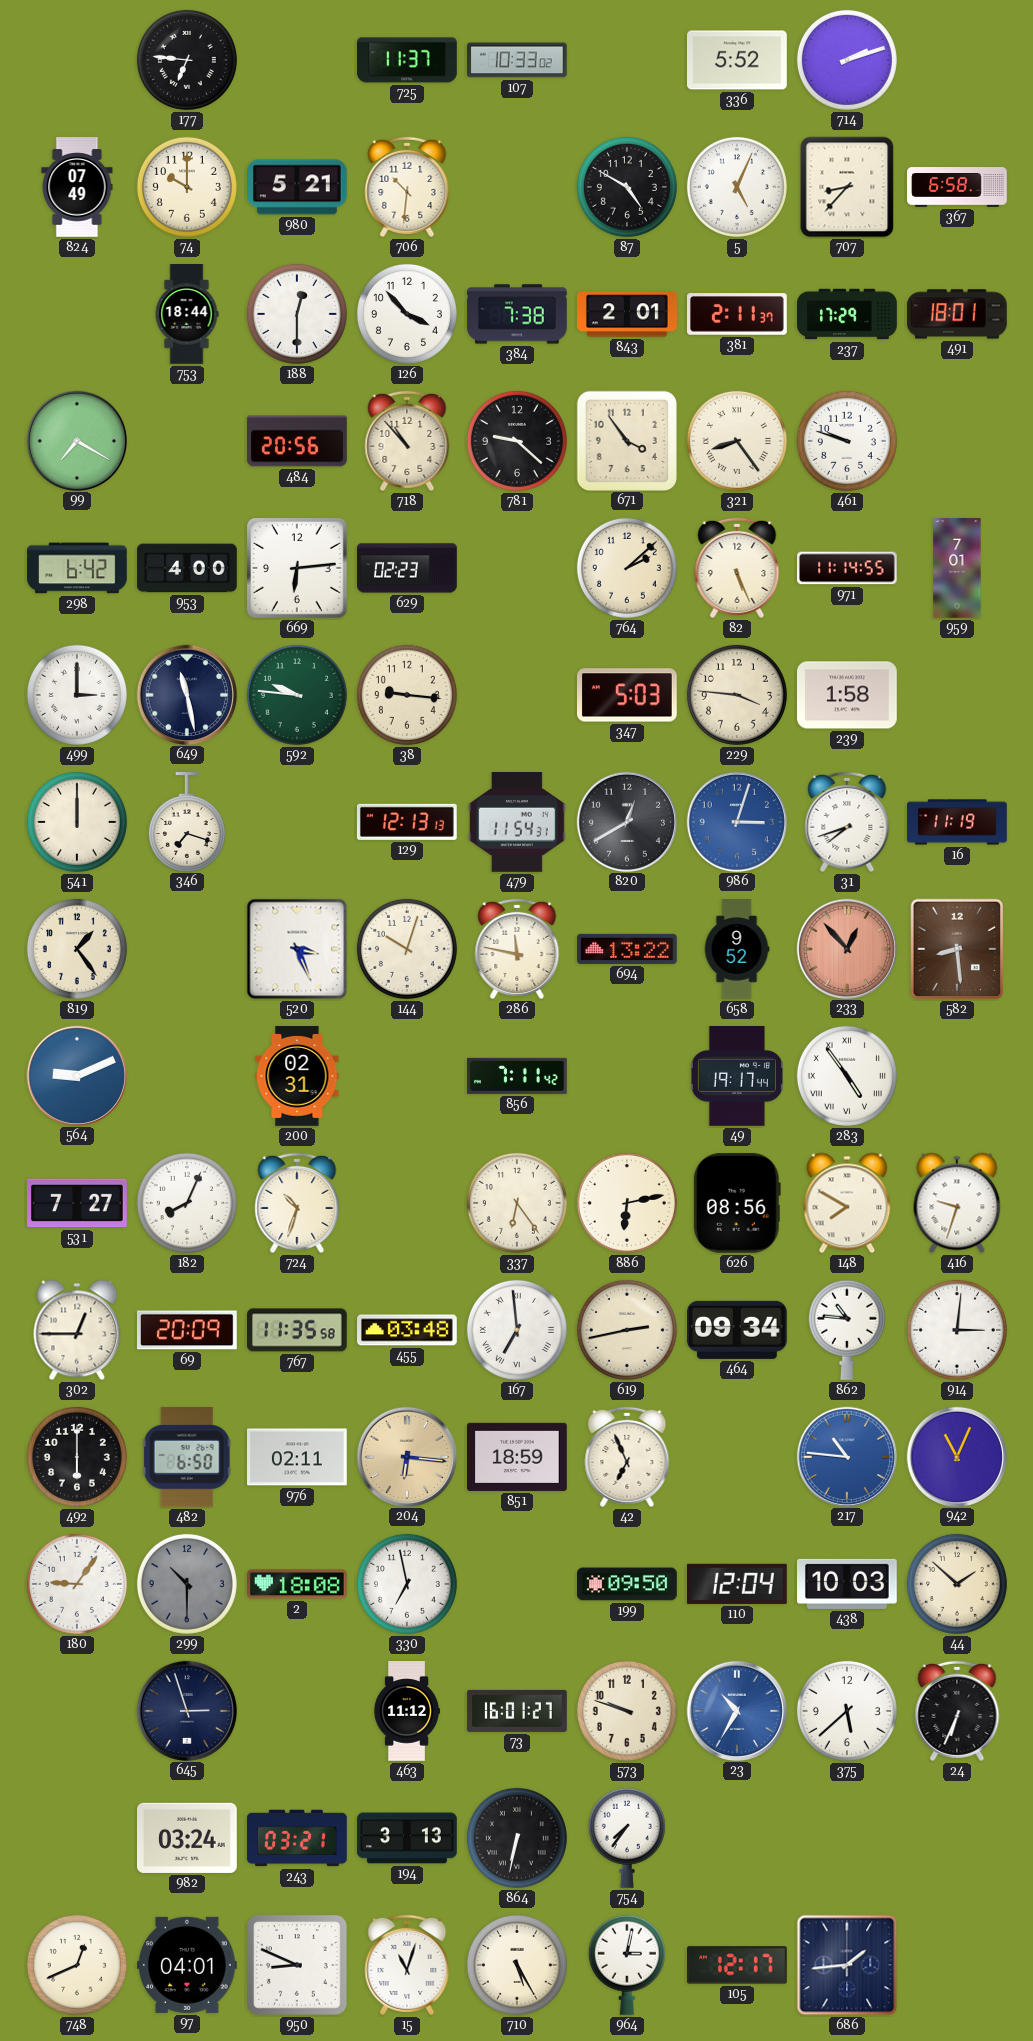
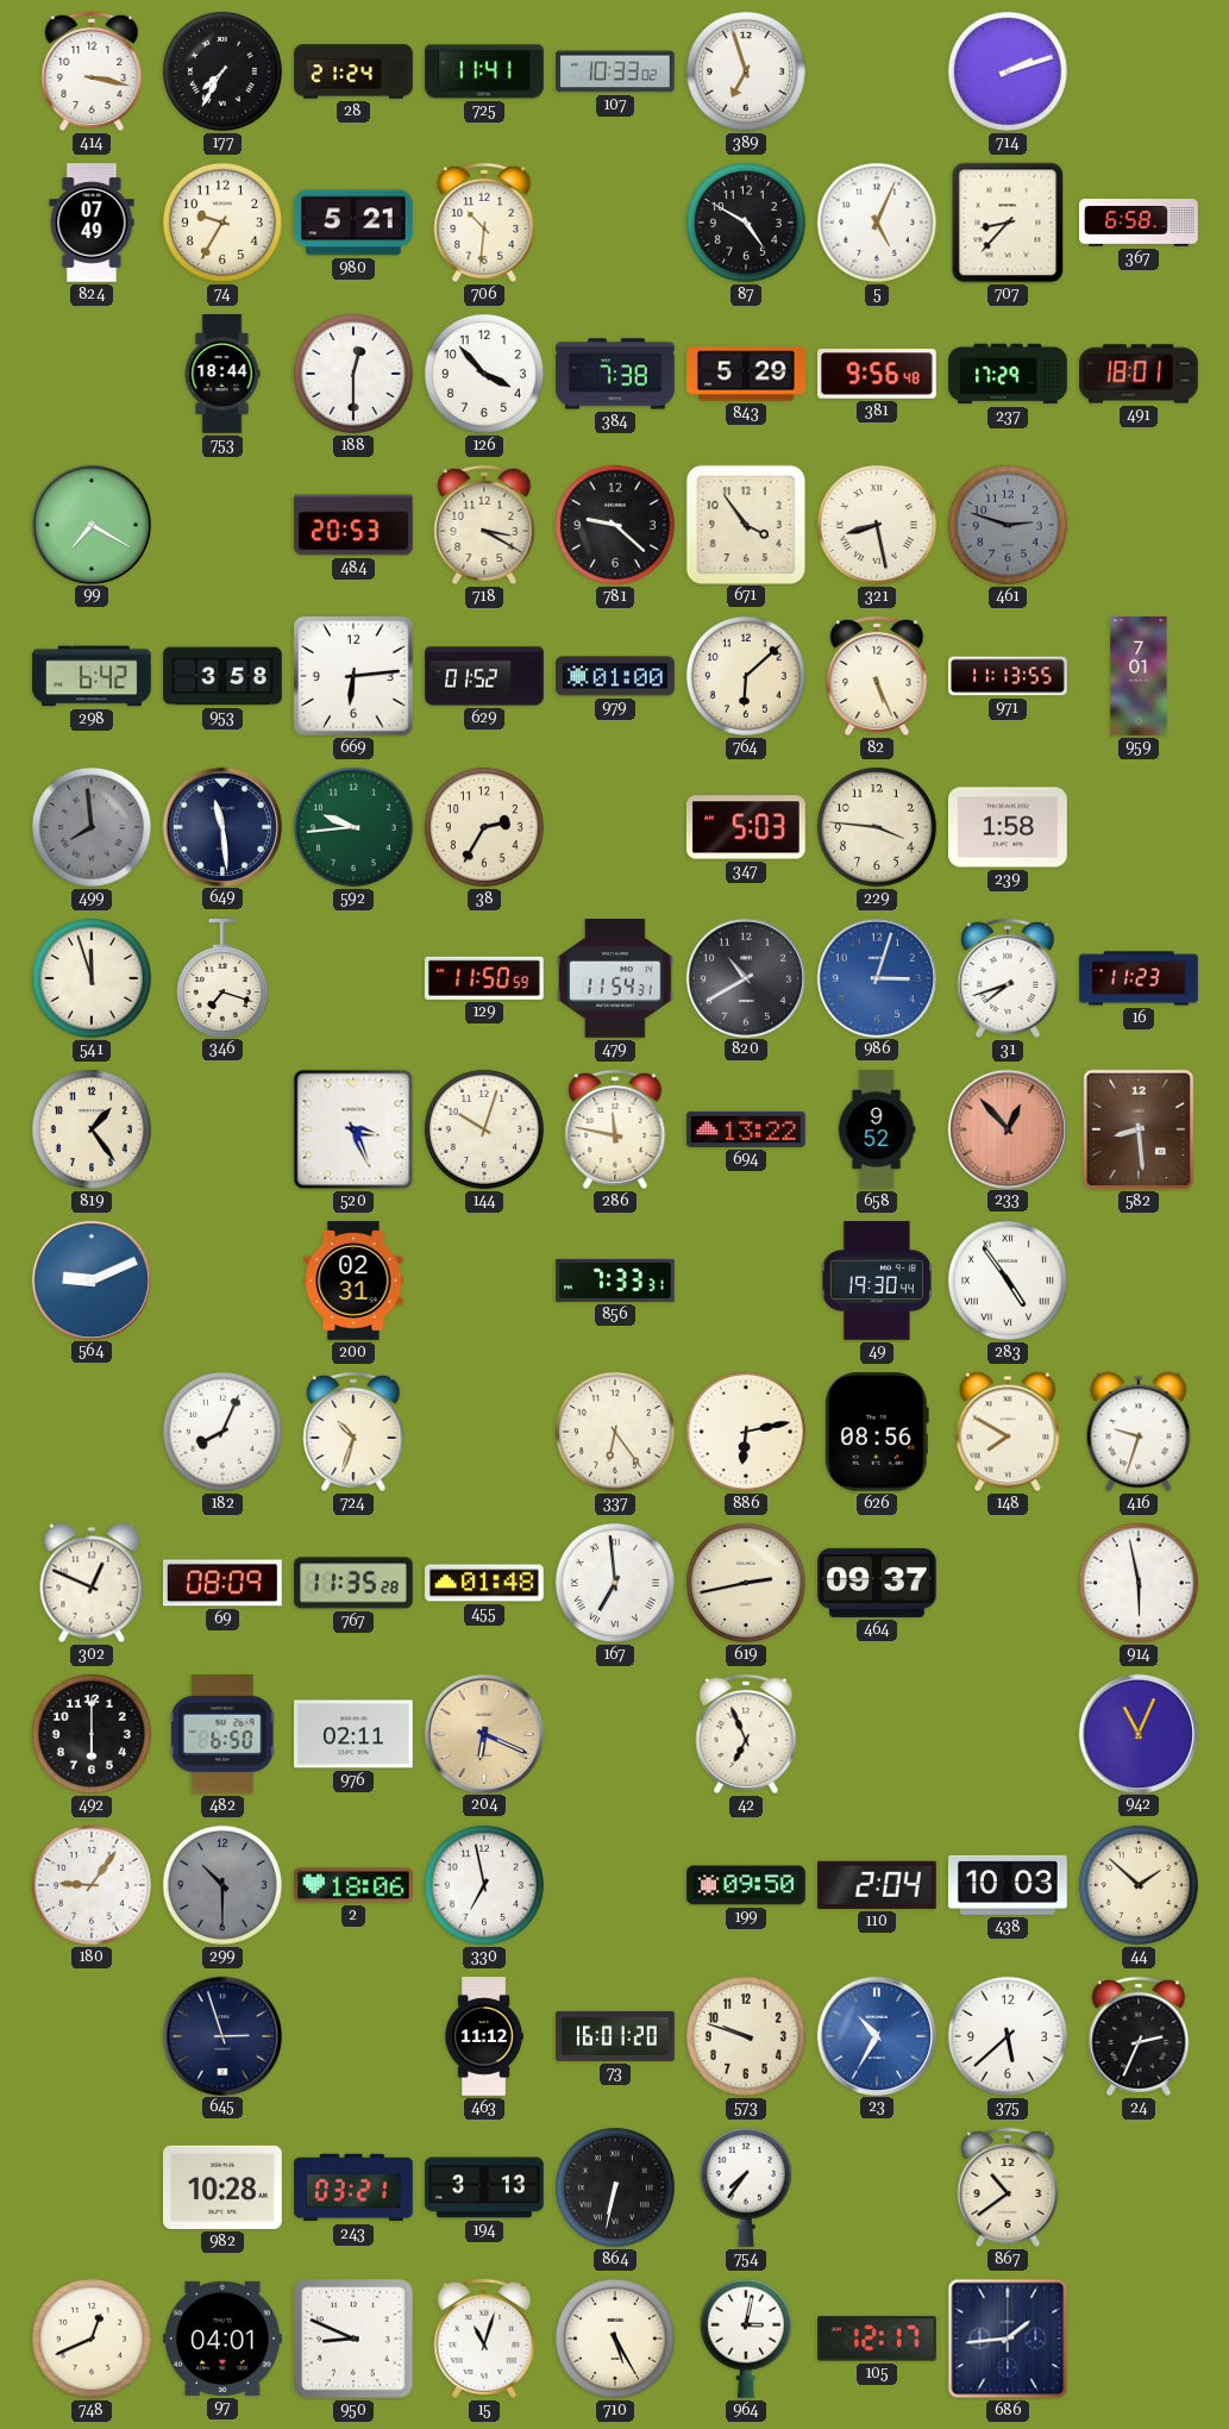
414: none -> 3:17
177: 6:46 -> 7:35
28: none -> 21:24
725: 11:37 -> 11:41
389: none -> 6:57
336: 5:52 -> none
74: 10:00 -> 9:35
843: 2:01 -> 5:29
381: 2:11 -> 9:56
484: 20:56 -> 20:53
718: 10:53 -> 3:20
321: 8:24 -> 8:28
461: 9:48 -> 2:48
461 dial: white -> grey
953: 4:00 -> 3:58
629: 02:23 -> 01:52
979: none -> 01:00
764: 2:08 -> 6:08
971: 11:14 -> 11:13
499: 3:00 -> 7:59
499 dial: white -> grey
649: 11:28 -> 11:29
592: 9:46 -> 9:44
38: 9:16 -> 2:35
541: 12:00 -> 11:57
129: 12:13 -> 11:50
820: 12:40 -> 10:40
16: 11:19 -> 11:23
856: 7:11 -> 7:33
49: 19:17 -> 19:30
531: 7:27 -> none
302: 12:45 -> 12:49
69: 20:09 -> 08:09
767: 11:35:58 -> 11:35:28
455: 03:48 -> 01:48
464: 09:34 -> 09:37
862: 10:46 -> none
914: 3:01 -> 5:58
204: 6:16 -> 6:19
851: 18:59 -> none
217: 10:46 -> none
2: 18:08 -> 18:06
110: 12:04 -> 2:04
73: 16:01:27 -> 16:01:20
24: 6:34 -> 2:34
982: 03:24 -> 10:28
867: none -> 10:39
